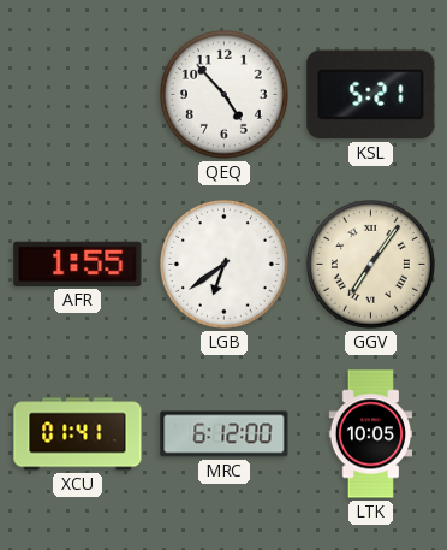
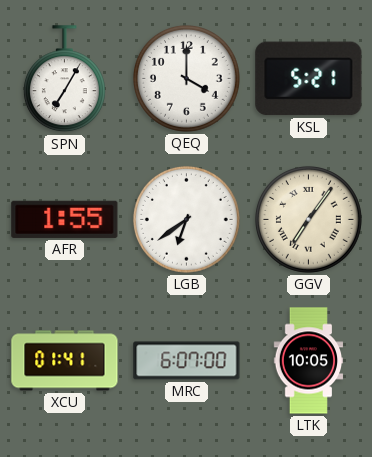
SPN: none -> 7:05
QEQ: 4:53 -> 4:00
MRC: 6:12 -> 6:07
